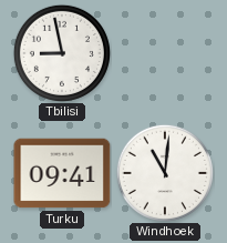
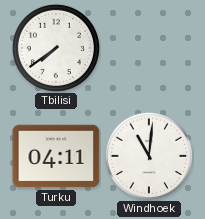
Tbilisi: 8:58 -> 7:39
Turku: 09:41 -> 04:11
